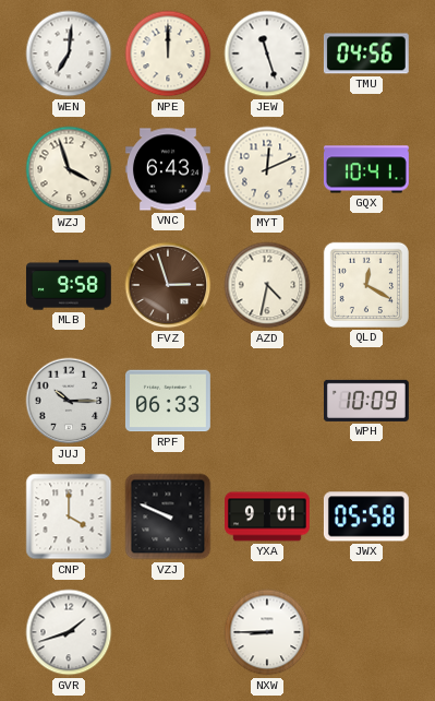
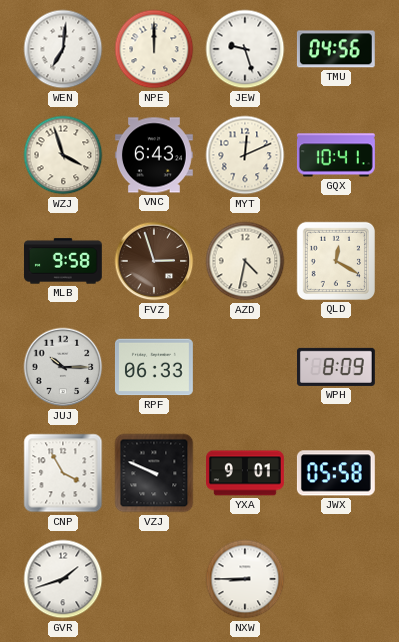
JEW: 11:27 -> 9:27
WPH: 10:09 -> 8:09
CNP: 4:00 -> 3:55
